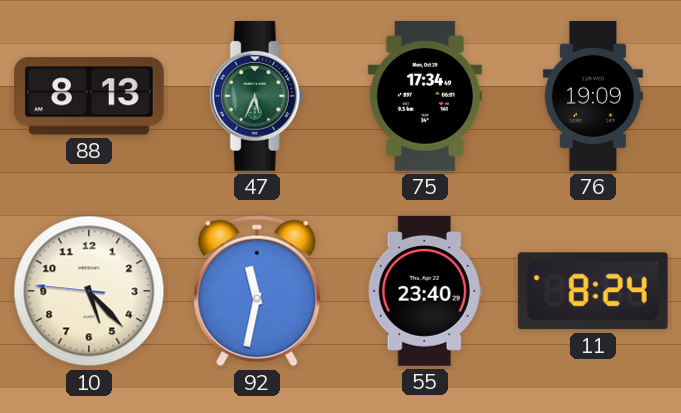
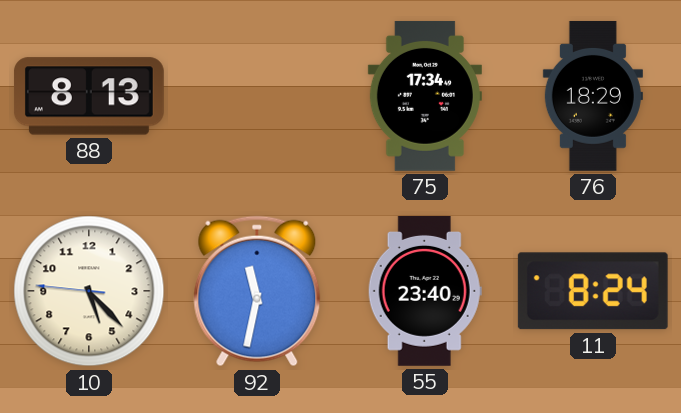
47: 5:34 -> none
76: 19:09 -> 18:29
